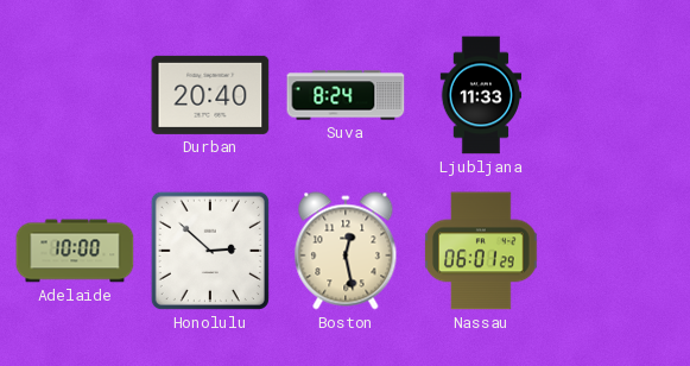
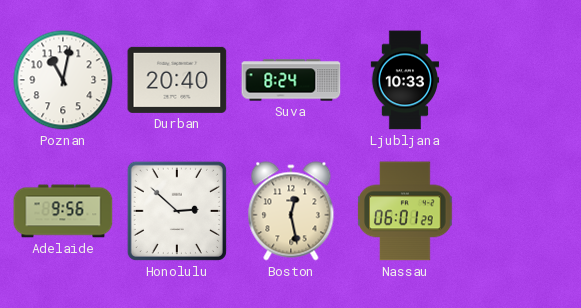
Poznan: none -> 11:02
Ljubljana: 11:33 -> 10:33
Adelaide: 10:00 -> 9:56
